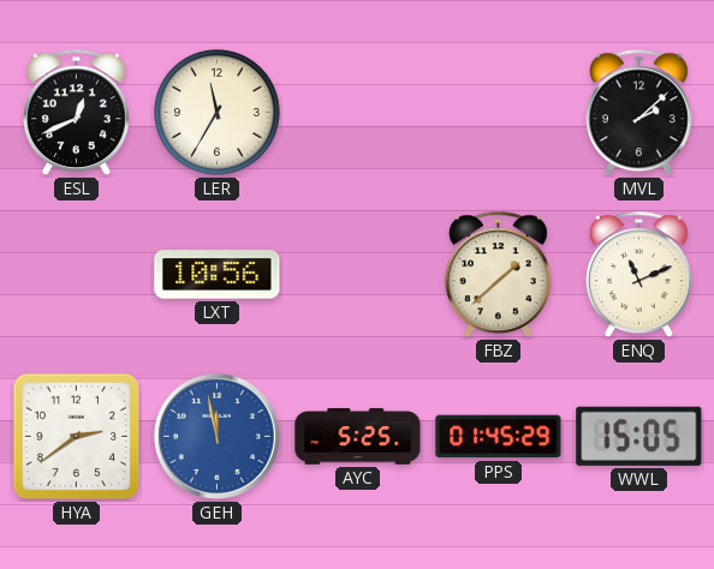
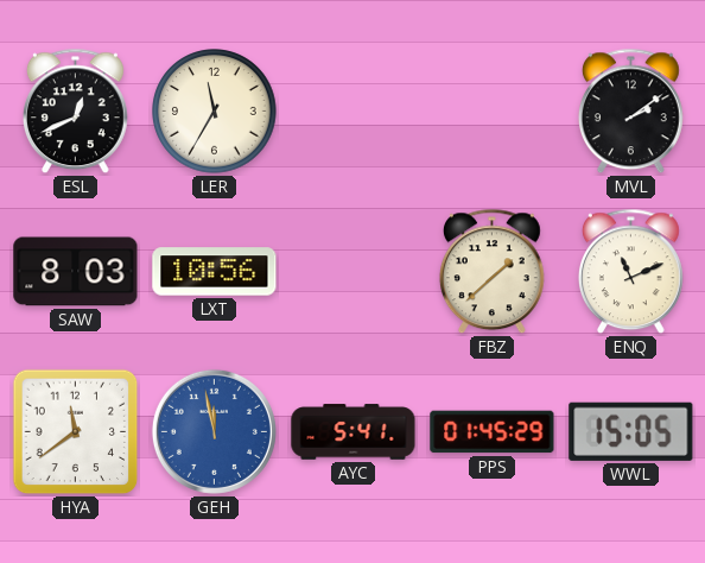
MVL: 2:08 -> 2:09
SAW: none -> 8:03
HYA: 2:39 -> 11:39
AYC: 5:25 -> 5:41
